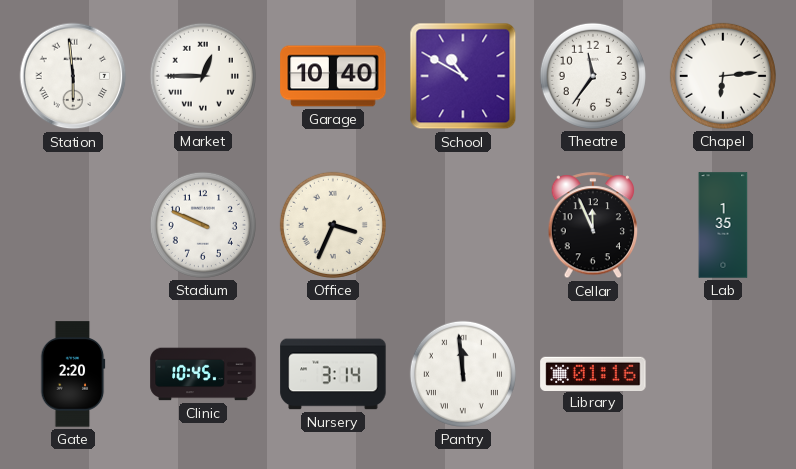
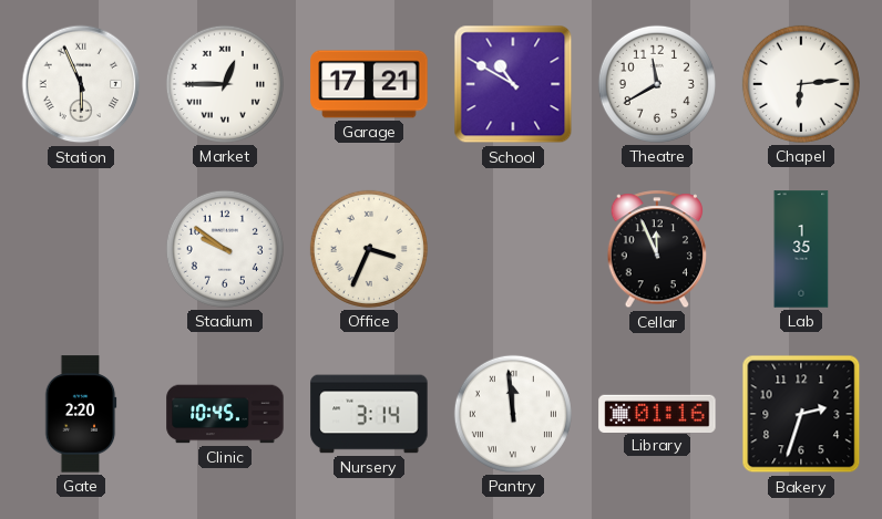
Station: 5:59 -> 5:56
Garage: 10:40 -> 17:21
Theatre: 11:36 -> 11:40
Stadium: 9:49 -> 9:51
Bakery: none -> 2:33
